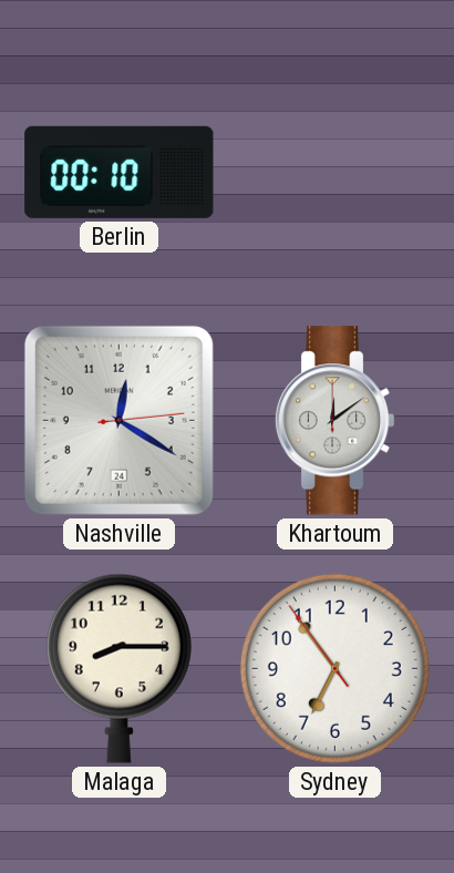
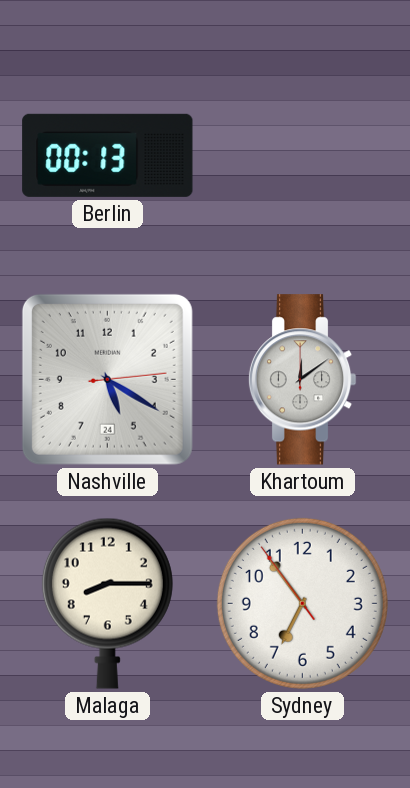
Berlin: 00:10 -> 00:13
Nashville: 12:20 -> 5:20
